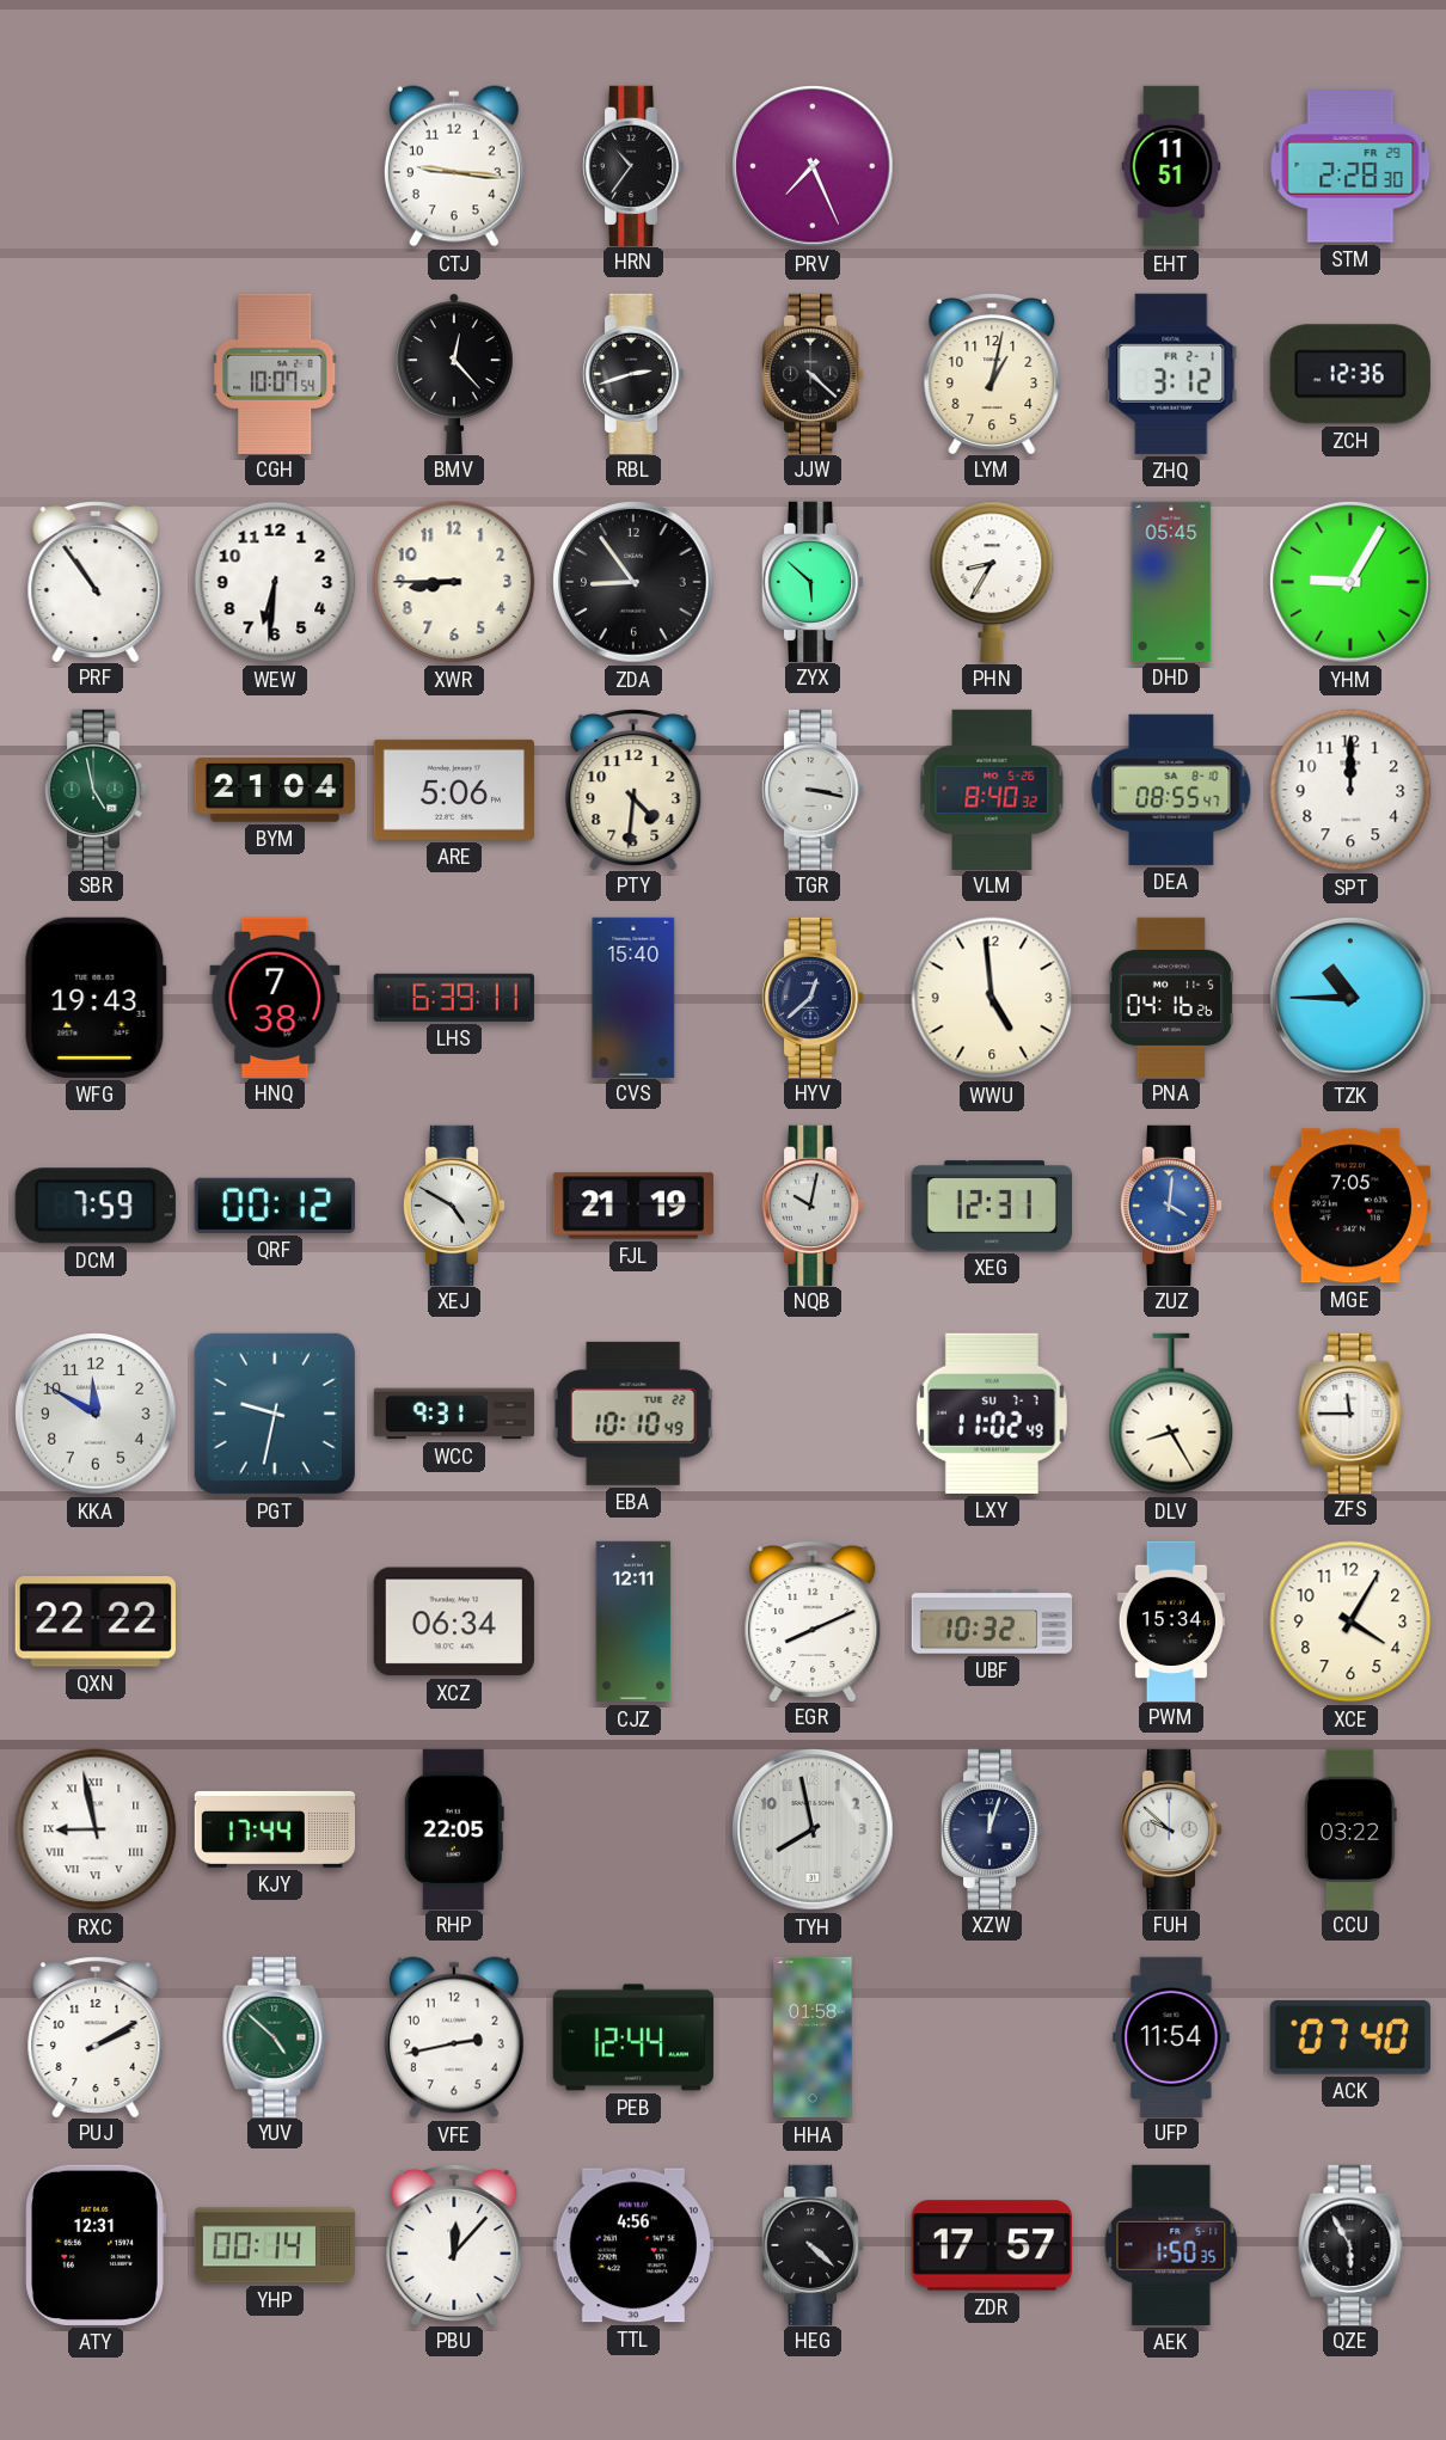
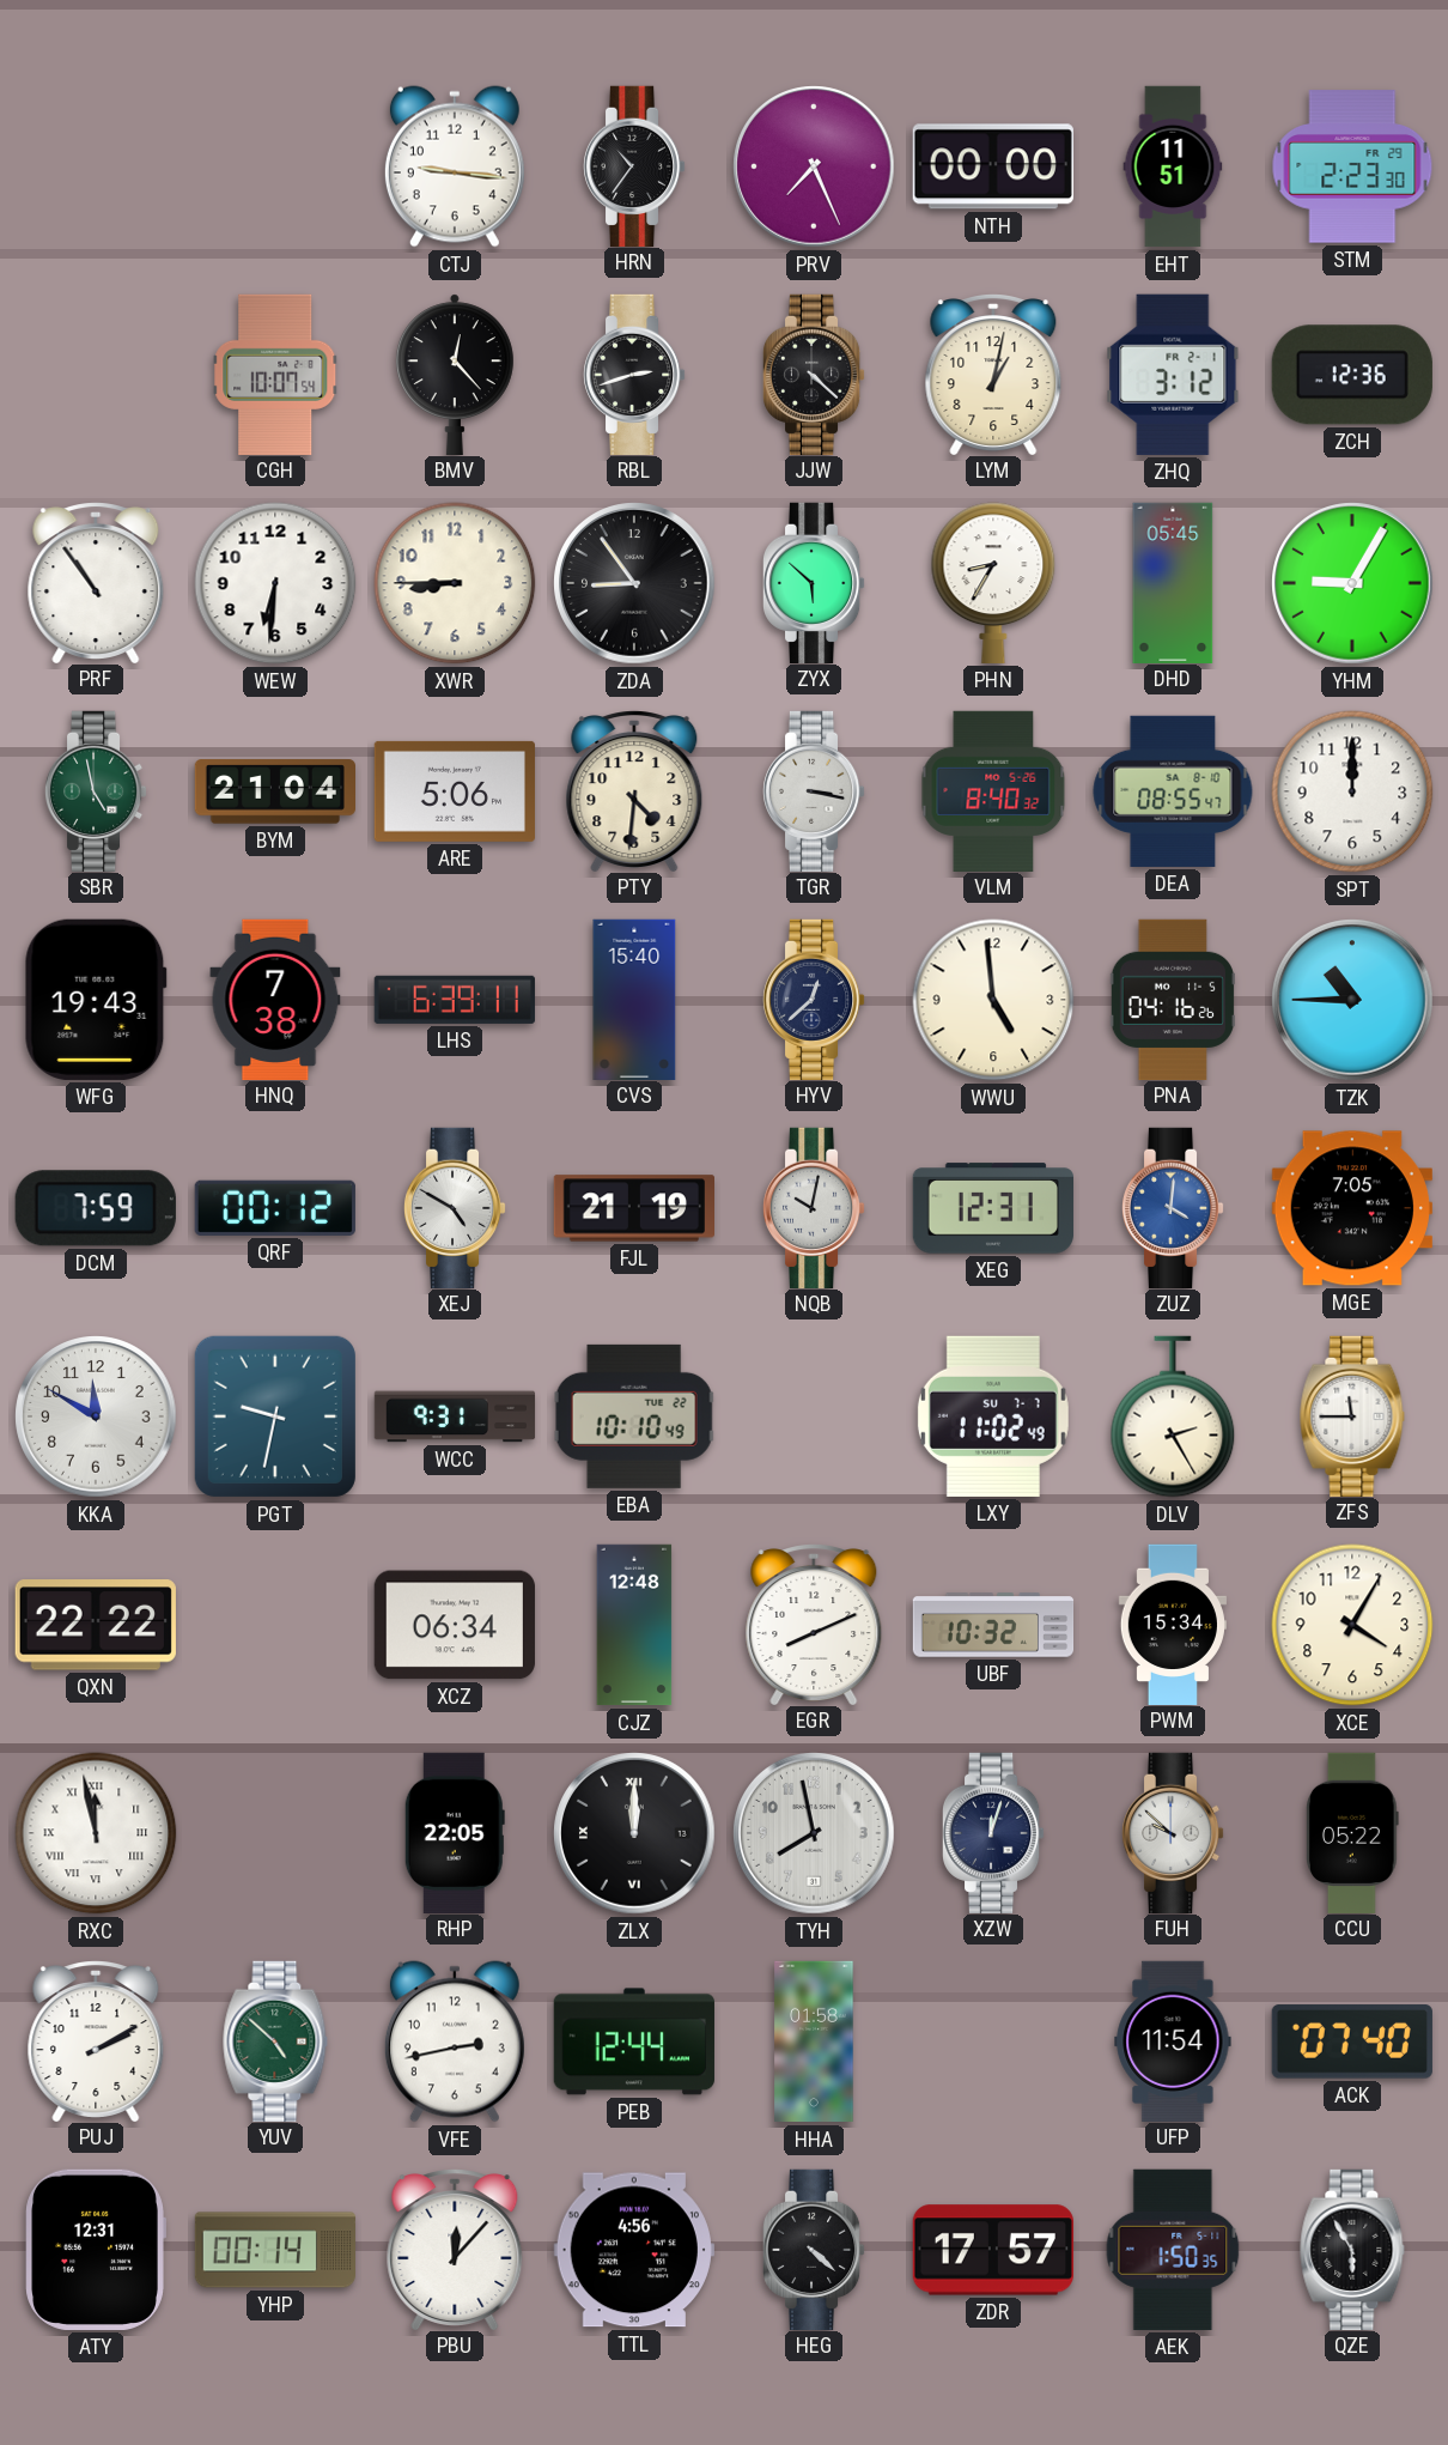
NTH: none -> 00:00
STM: 2:28 -> 2:23
DLV: 8:25 -> 2:25
CJZ: 12:11 -> 12:48
RXC: 8:58 -> 11:58
KJY: 17:44 -> none
ZLX: none -> 12:00
CCU: 03:22 -> 05:22
